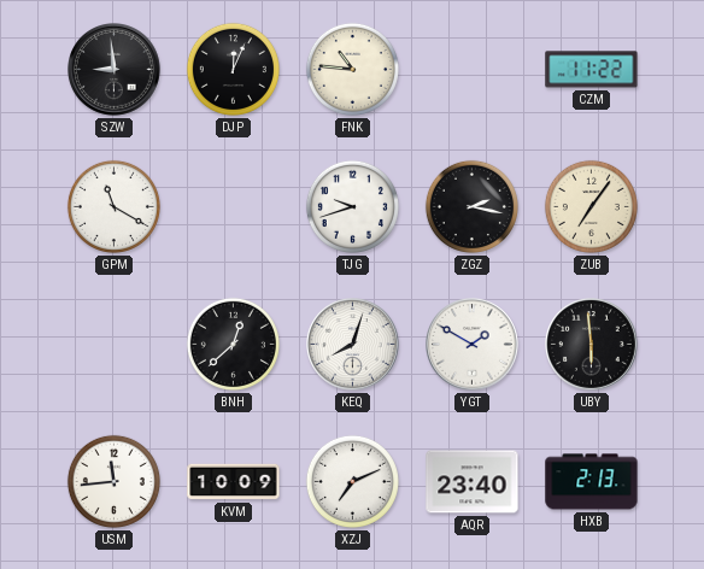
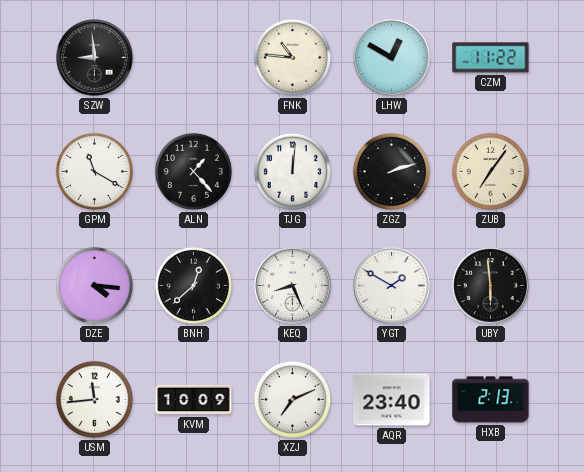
DJP: 12:04 -> none
LHW: none -> 12:50
ALN: none -> 1:23
TJG: 9:42 -> 12:01
ZGZ: 2:17 -> 2:12
DZE: none -> 4:16
KEQ: 8:03 -> 8:26
